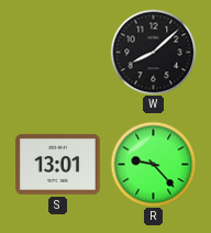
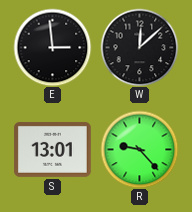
E: none -> 2:59
W: 8:08 -> 12:08
